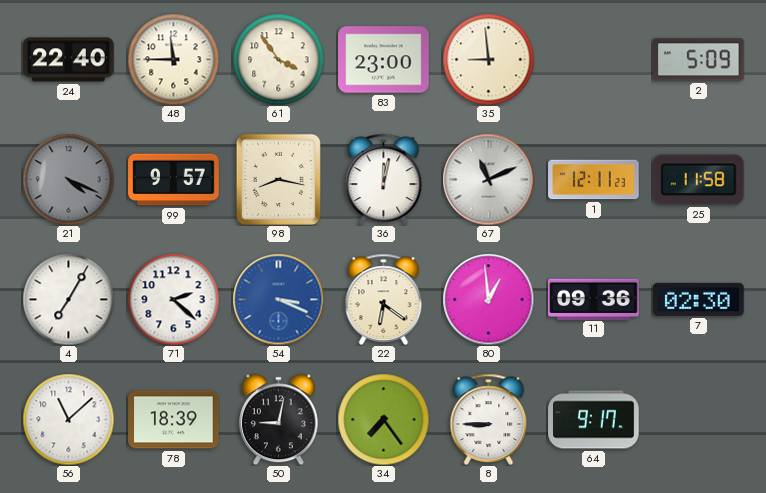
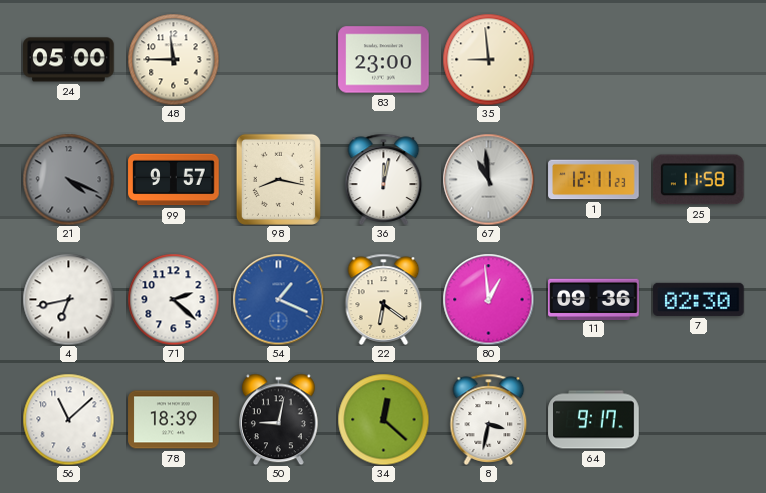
24: 22:40 -> 05:00
61: 3:54 -> none
2: 5:09 -> none
67: 11:11 -> 10:59
4: 7:05 -> 6:43
54: 3:19 -> 1:19
34: 7:24 -> 12:22
8: 8:45 -> 3:32
